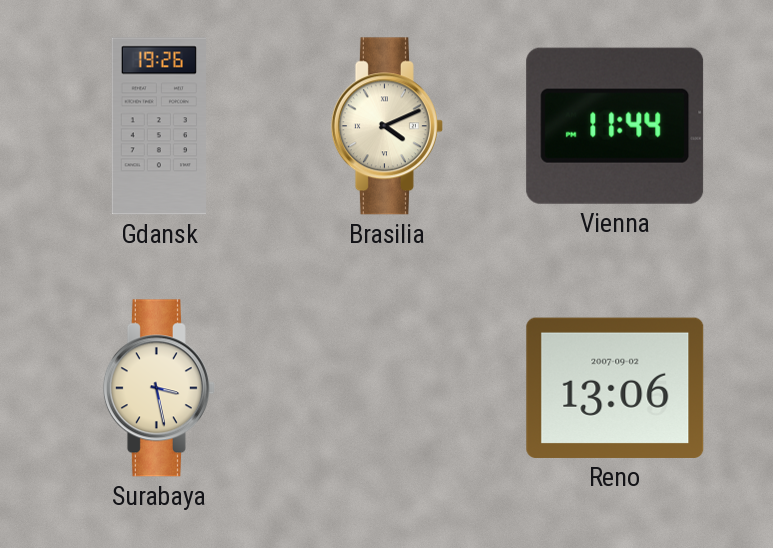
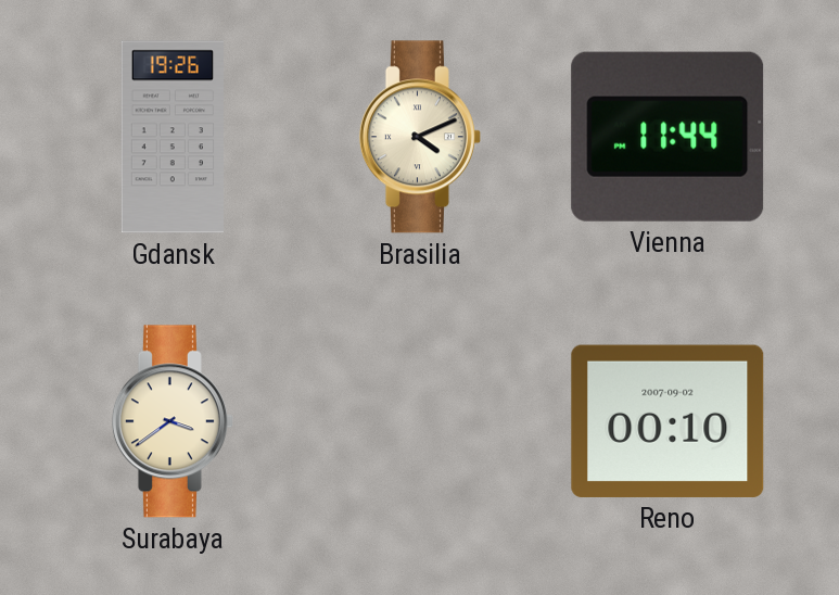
Surabaya: 3:28 -> 3:39
Reno: 13:06 -> 00:10
